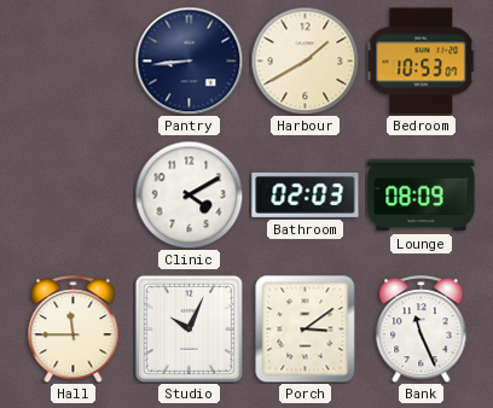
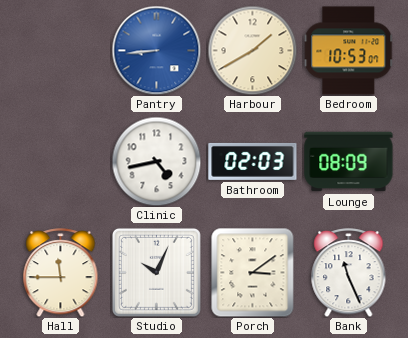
Pantry dial: navy -> blue
Clinic: 4:10 -> 4:43
